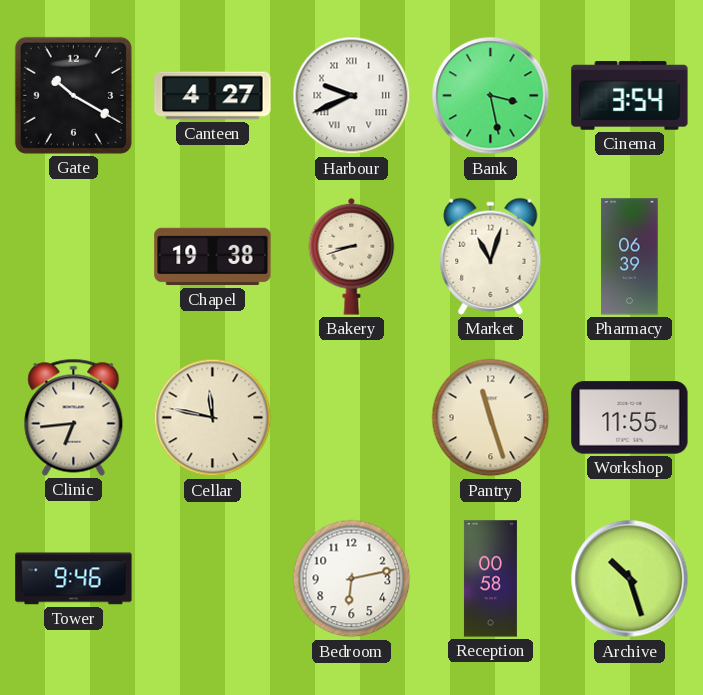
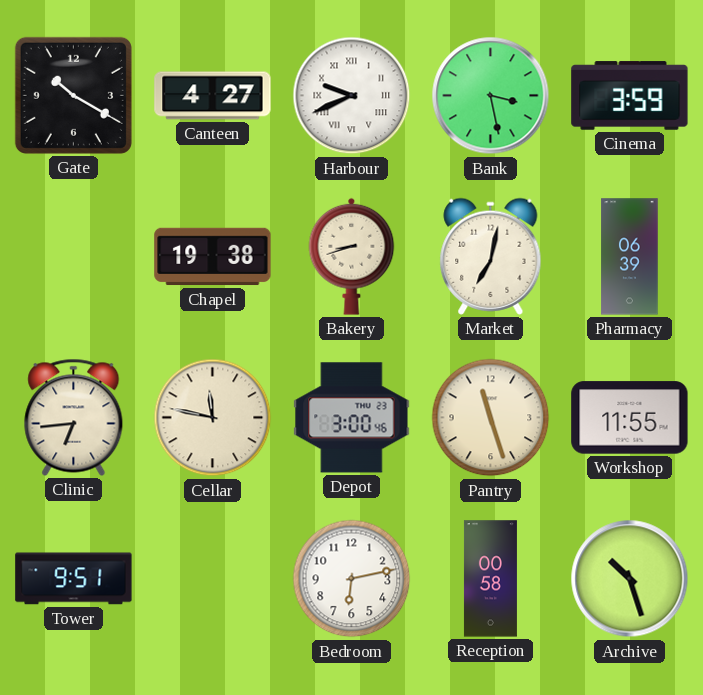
Cinema: 3:54 -> 3:59
Market: 11:03 -> 7:02
Depot: none -> 3:00
Tower: 9:46 -> 9:51
